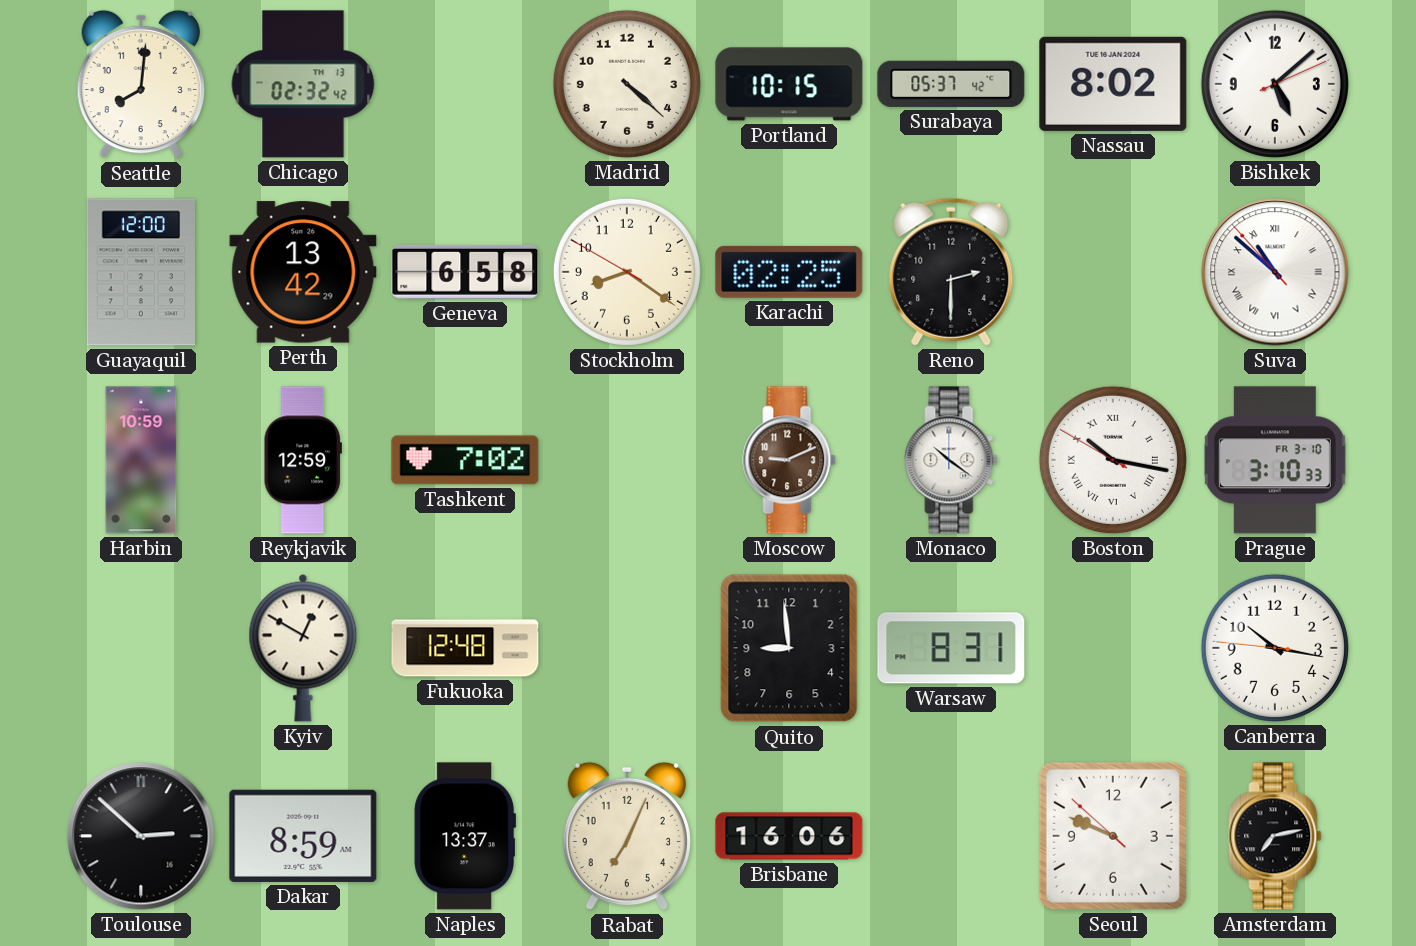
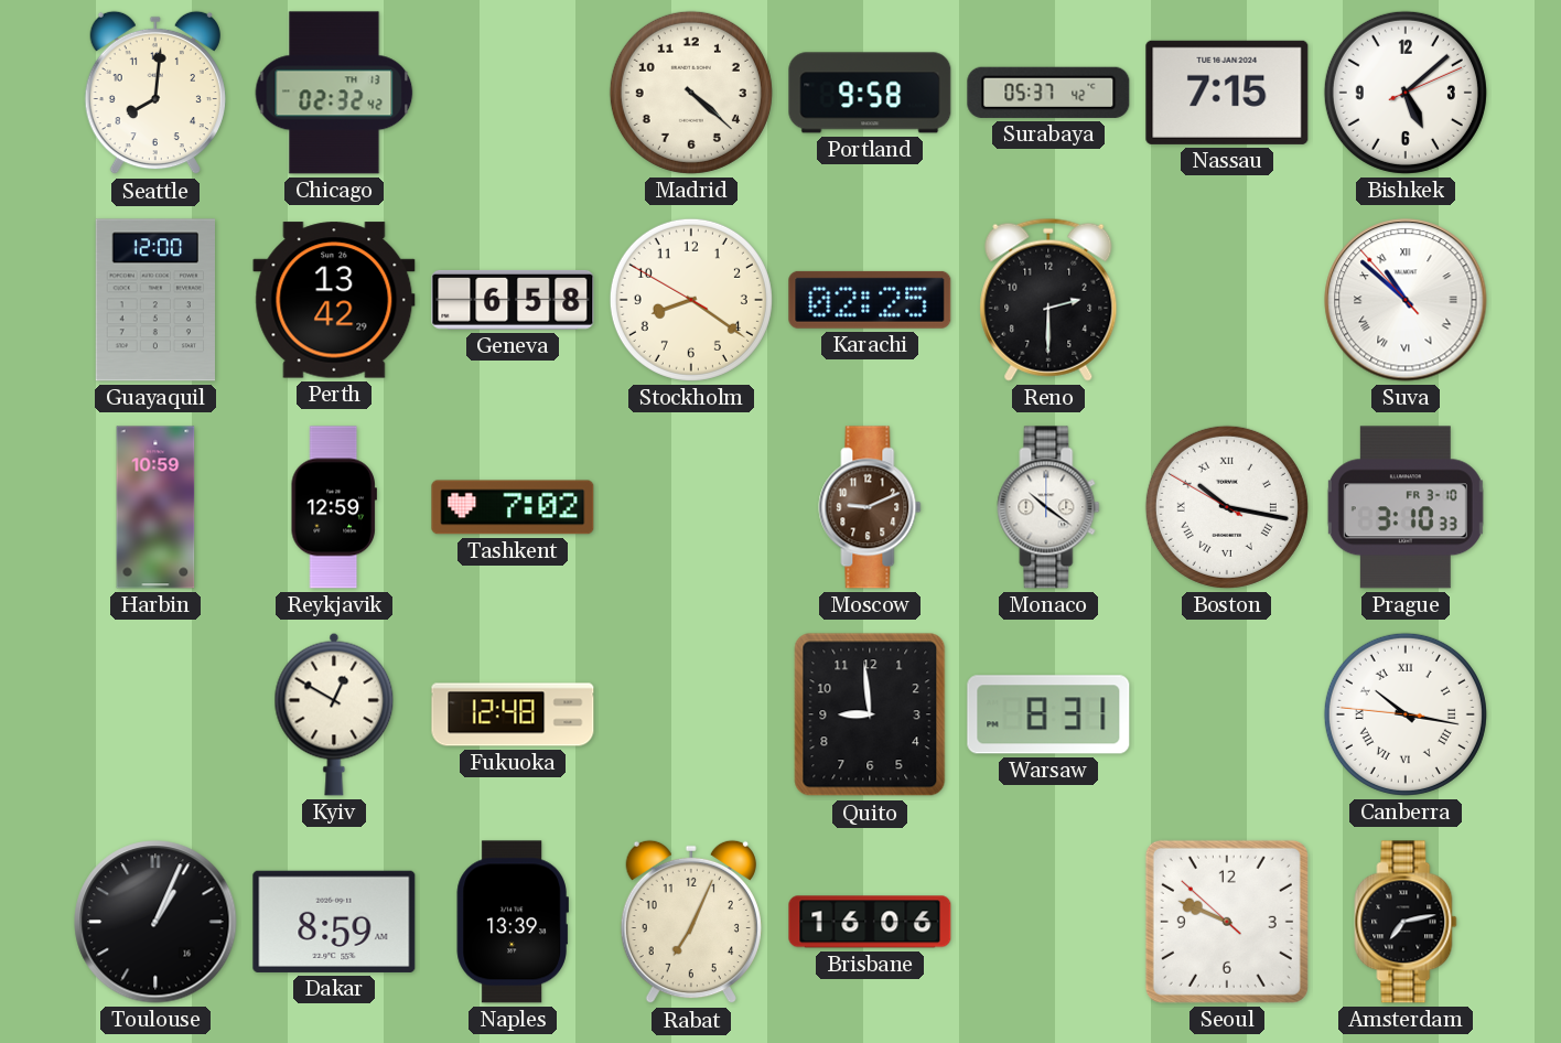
Portland: 10:15 -> 9:58
Nassau: 8:02 -> 7:15
Canberra numerals: Arabic -> Roman
Toulouse: 2:52 -> 1:04
Naples: 13:37 -> 13:39
